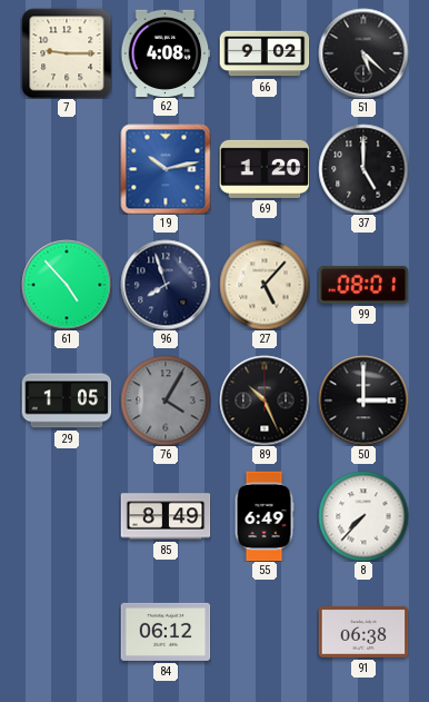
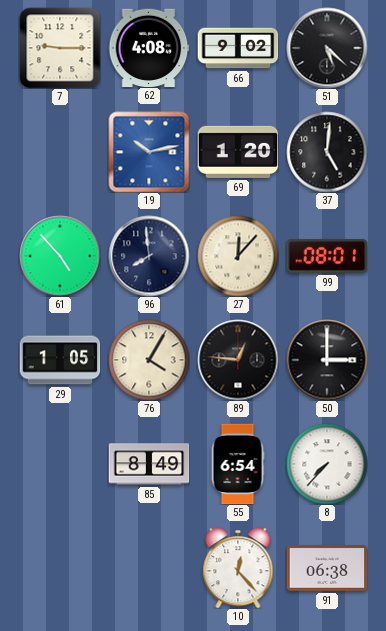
37: 5:00 -> 5:01
96: 7:57 -> 7:59
27: 5:07 -> 12:07
76 dial: grey -> cream
89: 10:26 -> 12:46
55: 6:49 -> 6:54
84: 06:12 -> none
10: none -> 12:23
